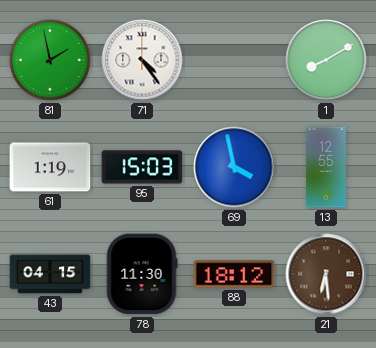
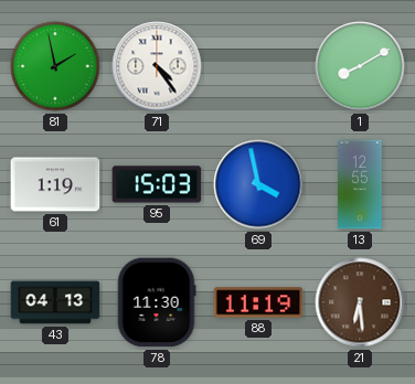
43: 04:15 -> 04:13
88: 18:12 -> 11:19
